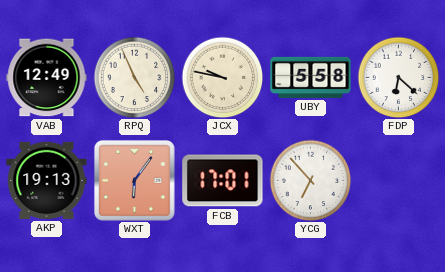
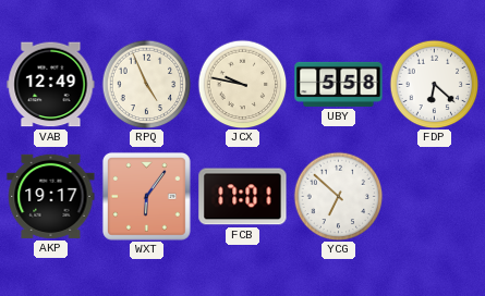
AKP: 19:13 -> 19:17
YCG: 6:53 -> 6:52
